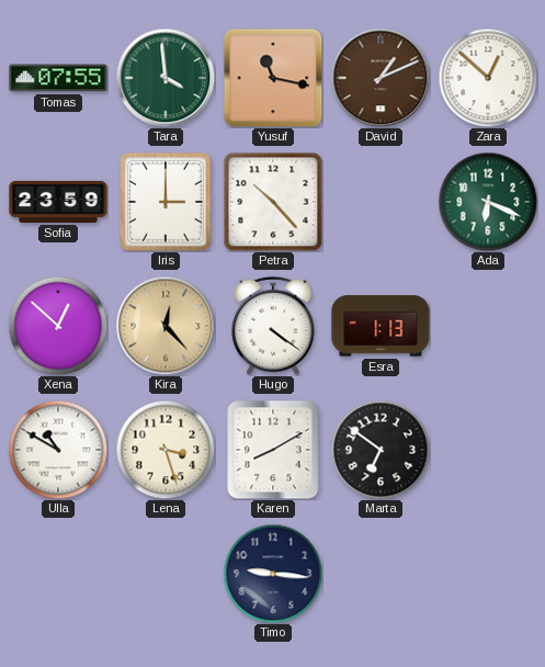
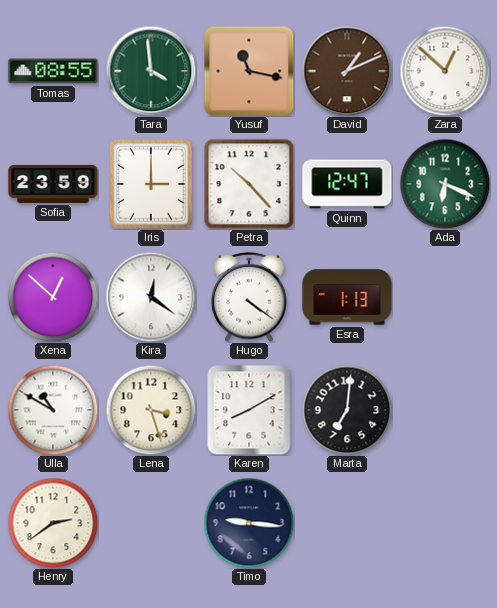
Tomas: 07:55 -> 08:55
Quinn: none -> 12:47
Kira: 12:23 -> 12:21
Kira dial: champagne -> white
Marta: 6:51 -> 7:01
Henry: none -> 2:39
